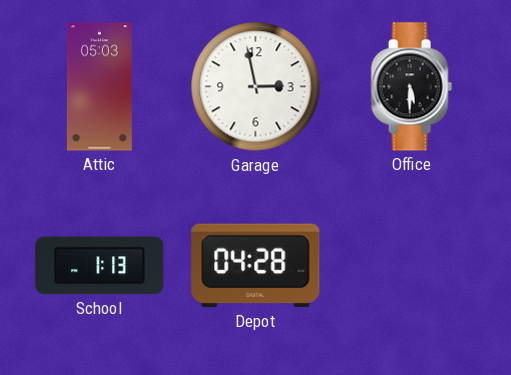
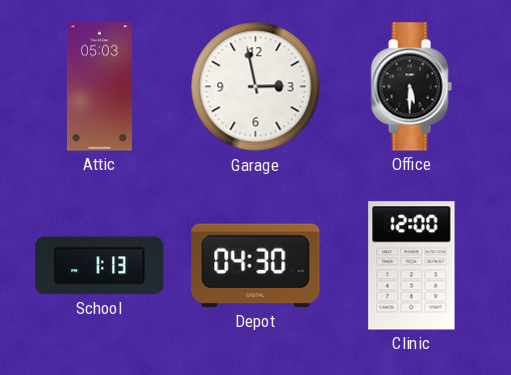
Depot: 04:28 -> 04:30
Clinic: none -> 12:00
